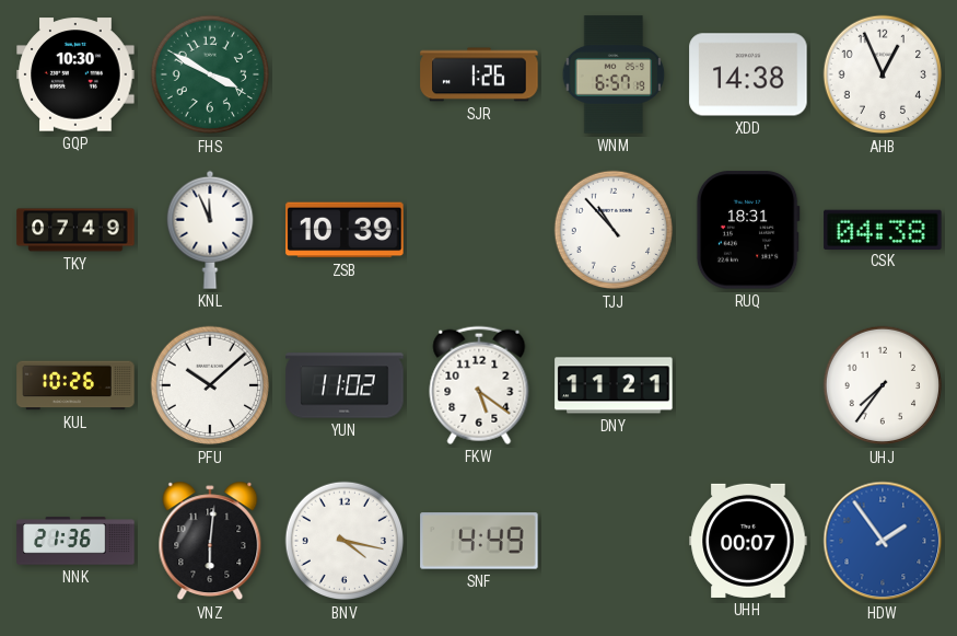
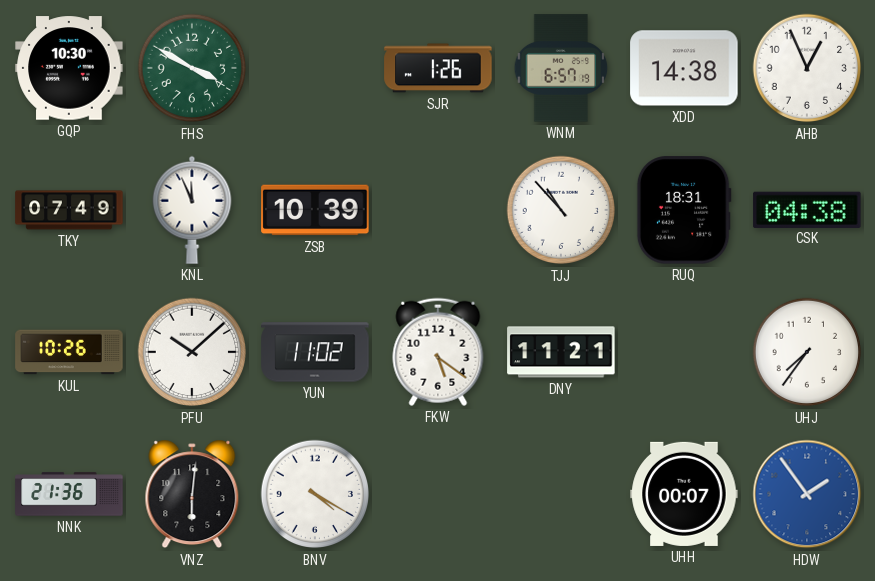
BNV: 4:17 -> 4:20
SNF: 4:49 -> none
